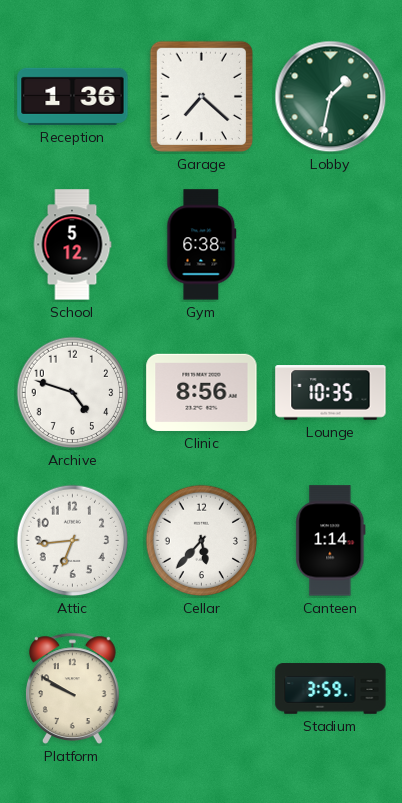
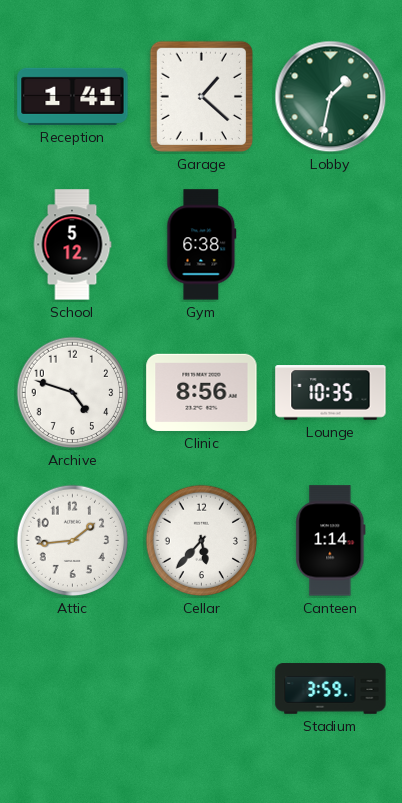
Reception: 1:36 -> 1:41
Garage: 7:22 -> 1:22
Attic: 6:44 -> 1:44
Platform: 9:50 -> none
